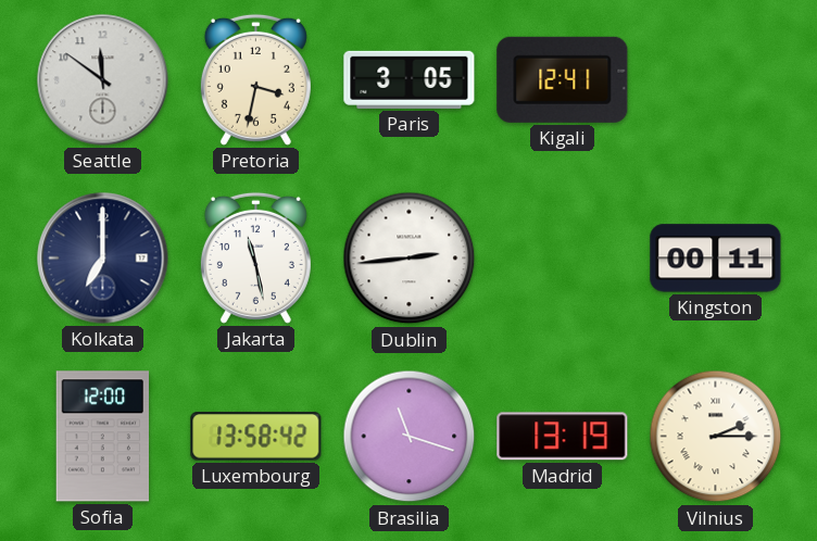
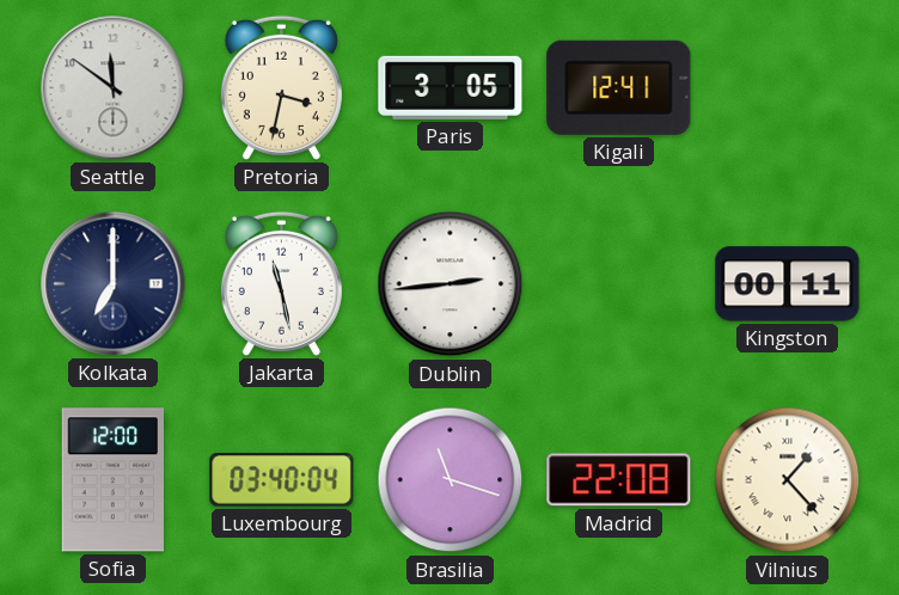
Luxembourg: 13:58 -> 03:40
Madrid: 13:19 -> 22:08
Vilnius: 2:15 -> 1:23
